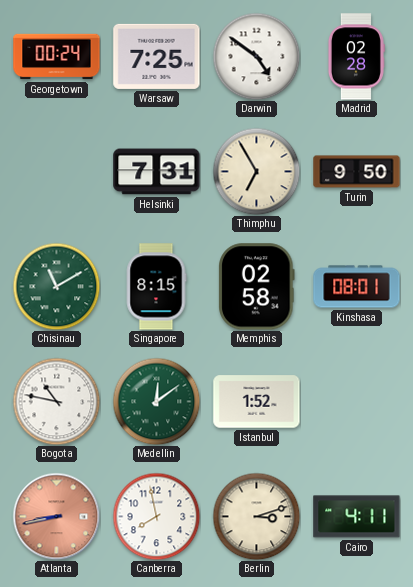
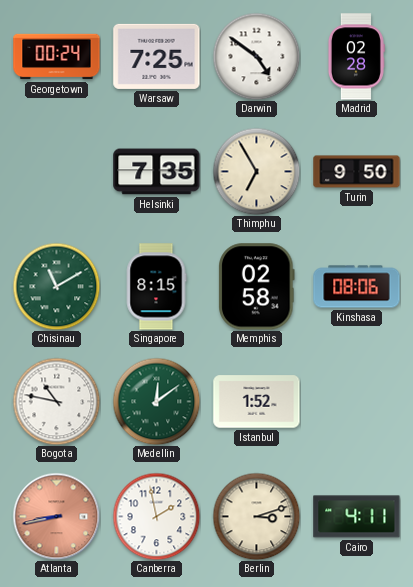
Helsinki: 7:31 -> 7:35
Kinshasa: 08:01 -> 08:06
Canberra: 7:58 -> 1:58
